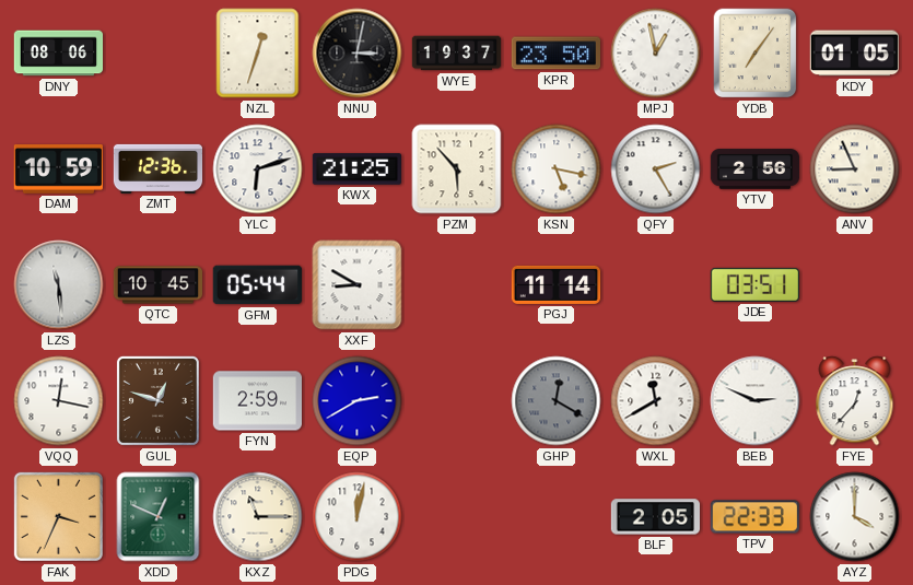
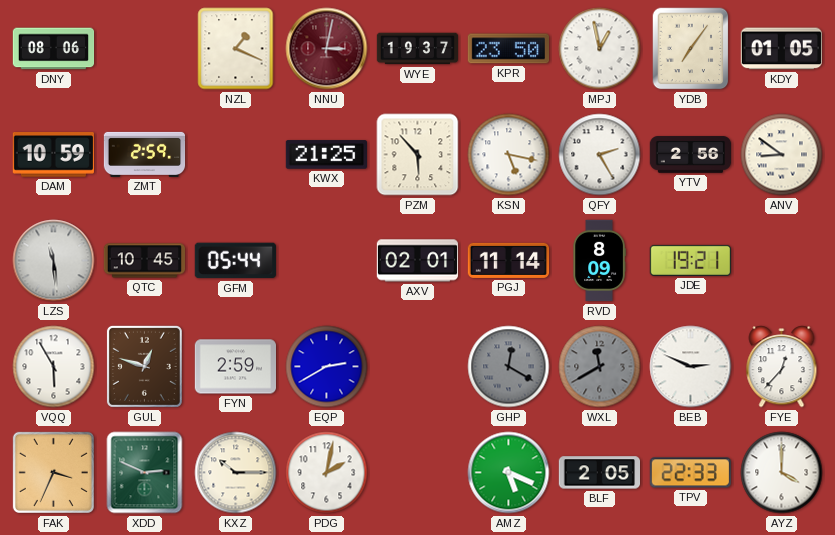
NZL: 12:33 -> 1:19
NNU dial: black -> burgundy
ZMT: 12:36 -> 2:59
YLC: 6:12 -> none
ANV: 8:56 -> 8:51
XXF: 8:50 -> none
AXV: none -> 02:01
RVD: none -> 8:09
JDE: 03:51 -> 19:21
VQQ: 12:17 -> 5:55
WXL dial: white -> grey
XDD: 12:49 -> 2:49
KXZ: 11:15 -> 10:15
PDG: 12:02 -> 2:02
AMZ: none -> 5:19
